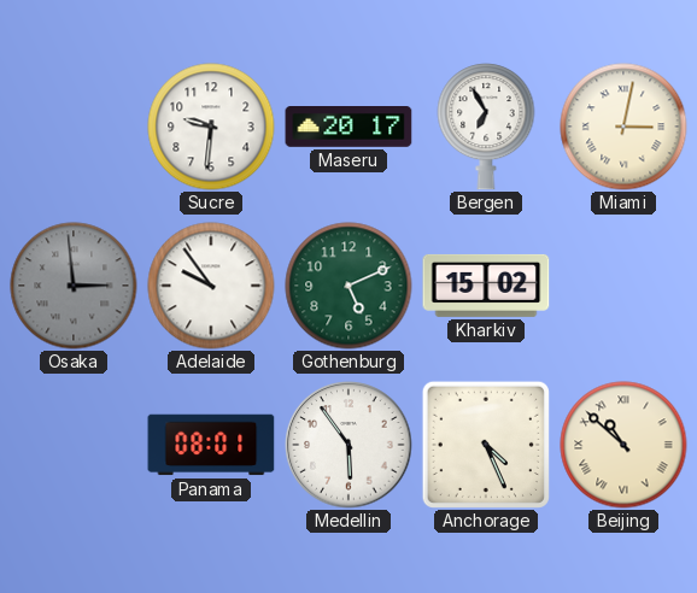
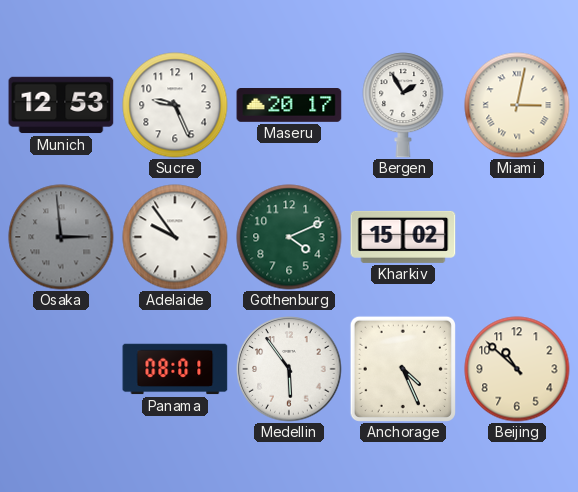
Munich: none -> 12:53
Sucre: 9:31 -> 9:26
Bergen: 6:55 -> 1:55
Gothenburg: 5:11 -> 4:11
Beijing numerals: Roman -> Arabic
